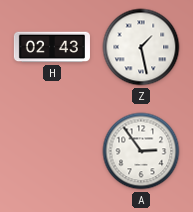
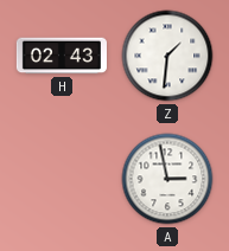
Z: 1:28 -> 1:31
A: 2:54 -> 2:58
